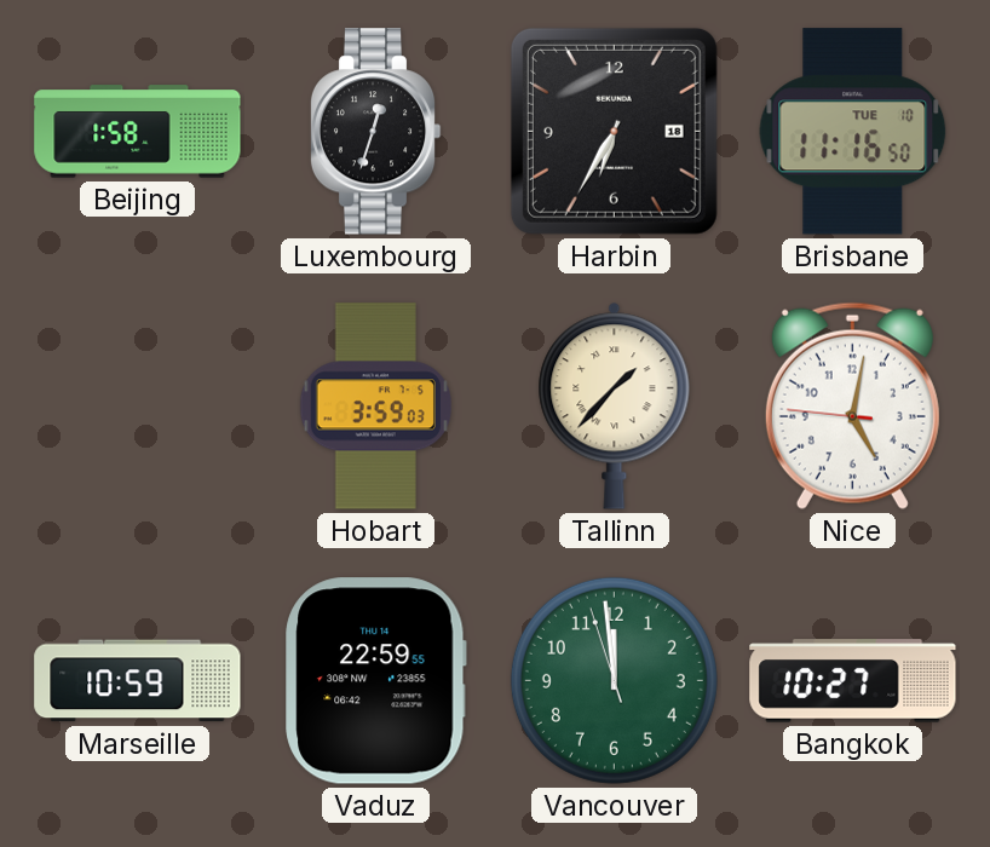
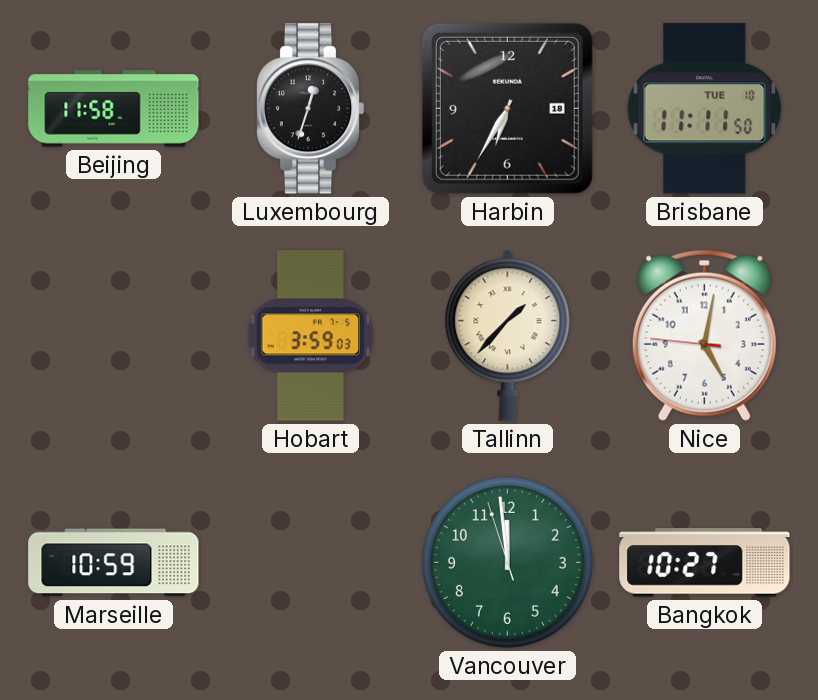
Beijing: 1:58 -> 11:58
Brisbane: 11:16 -> 11:11
Vaduz: 22:59 -> none
